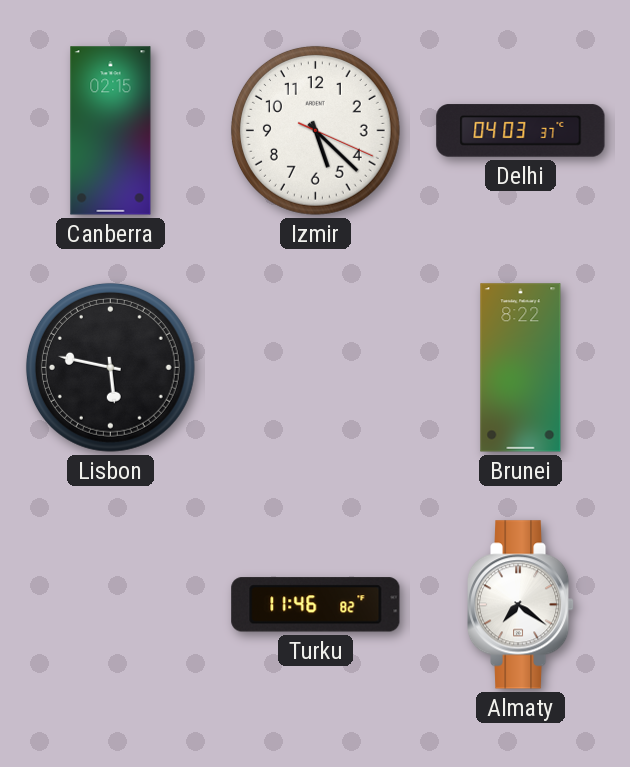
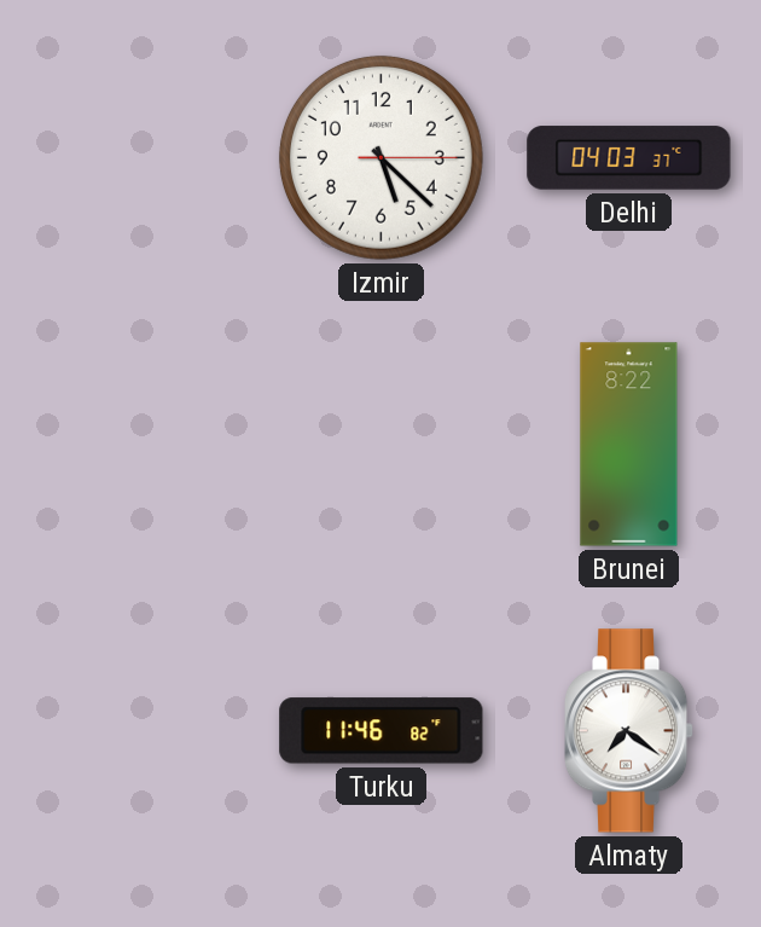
Canberra: 02:15 -> none
Izmir: 5:22:19 -> 5:22:15
Lisbon: 5:47 -> none
